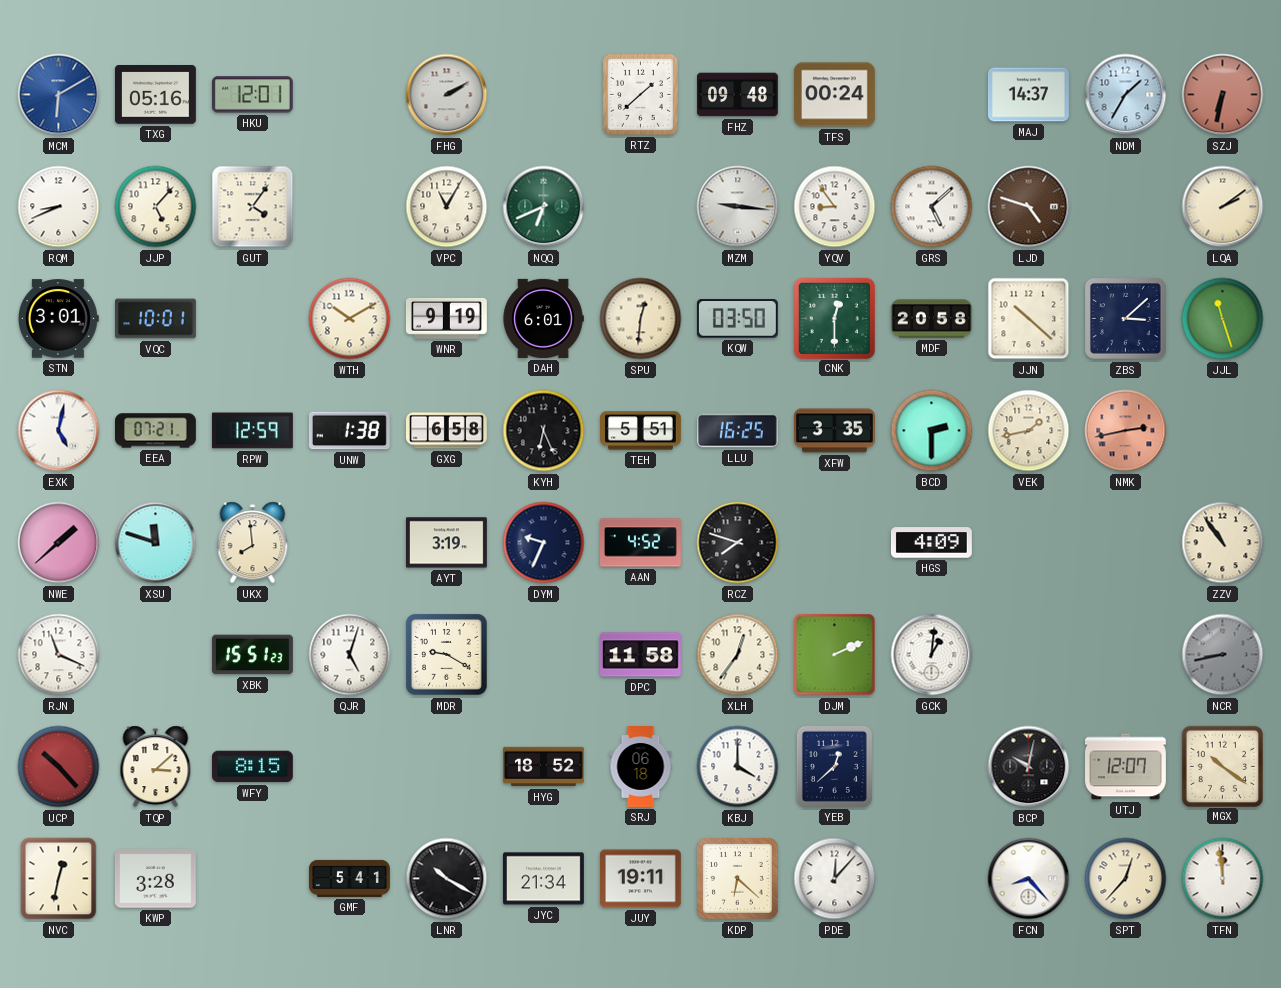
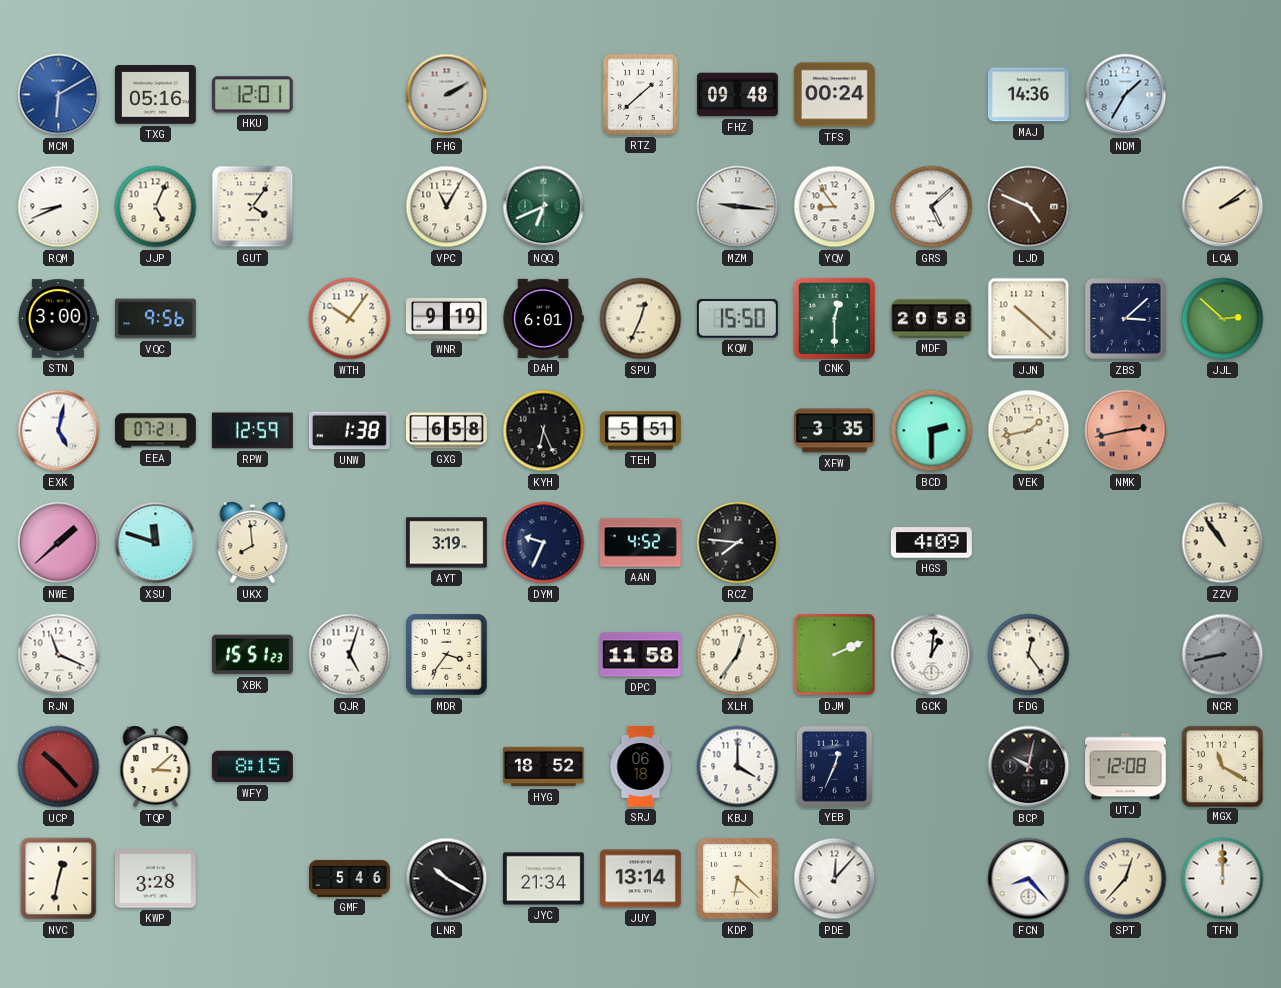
MAJ: 14:37 -> 14:36
SZJ: 6:32 -> none
JJP: 5:07 -> 5:04
LJD: 4:48 -> 4:49
STN: 3:01 -> 3:00
VQC: 10:01 -> 9:56
WTH: 10:10 -> 10:06
SPU: 12:31 -> 12:34
KQW: 03:50 -> 15:50
JJL: 11:27 -> 2:52
LLU: 16:25 -> none
RCZ: 7:48 -> 7:46
MDR: 9:20 -> 3:36
FDG: none -> 12:24
YEB: 12:38 -> 12:34
UTJ: 12:07 -> 12:08
MGX: 10:21 -> 11:20
GMF: 5:41 -> 5:46
JUY: 19:11 -> 13:14
TFN: 11:59 -> 12:00
